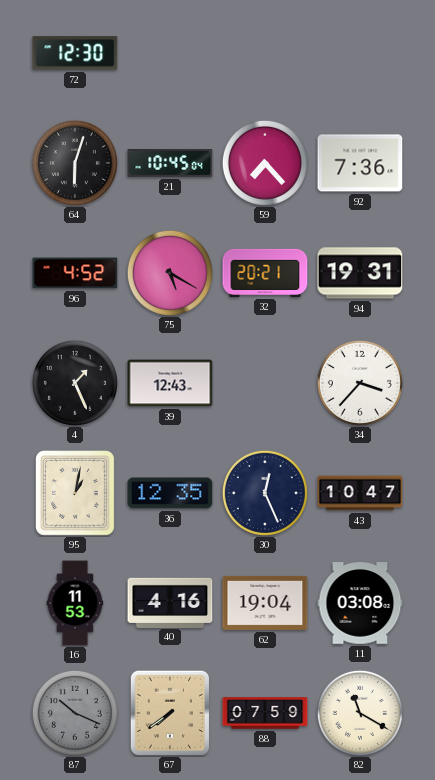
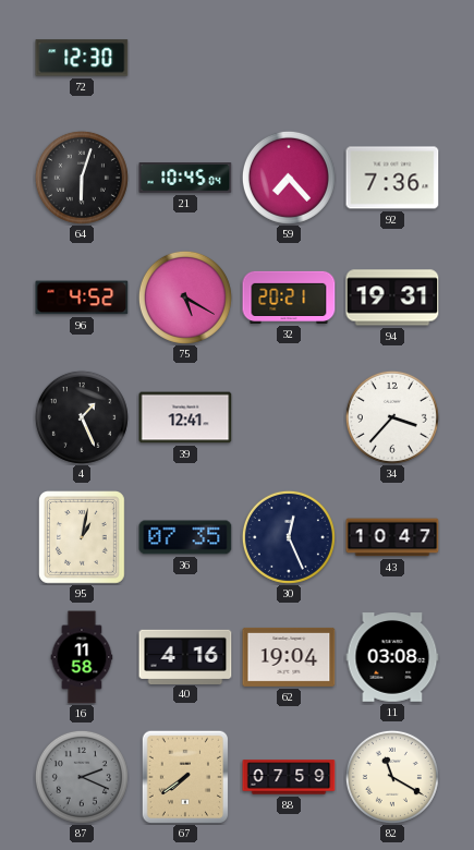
39: 12:43 -> 12:41
36: 12:35 -> 07:35
16: 11:53 -> 11:58
87: 10:19 -> 2:19
